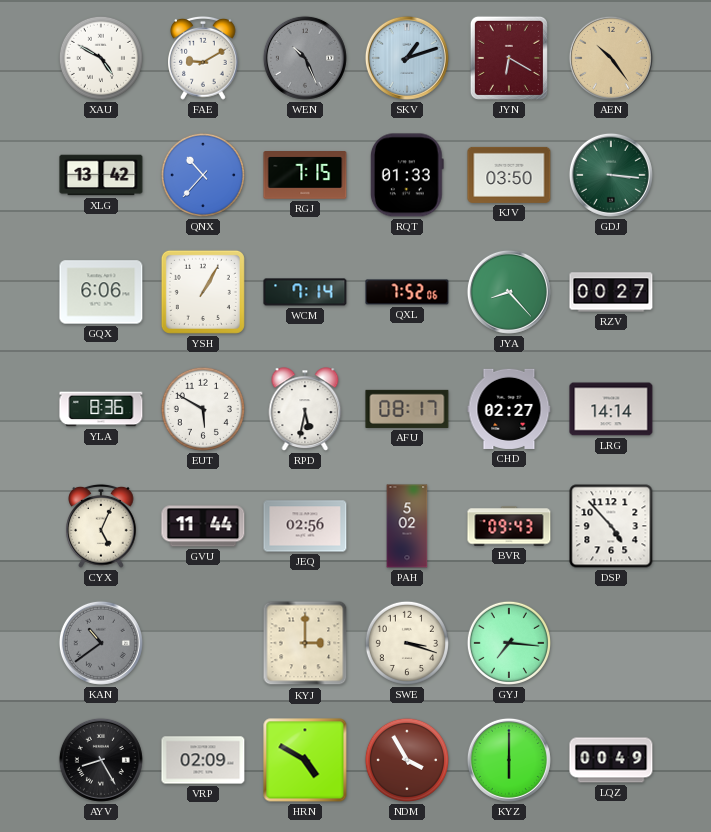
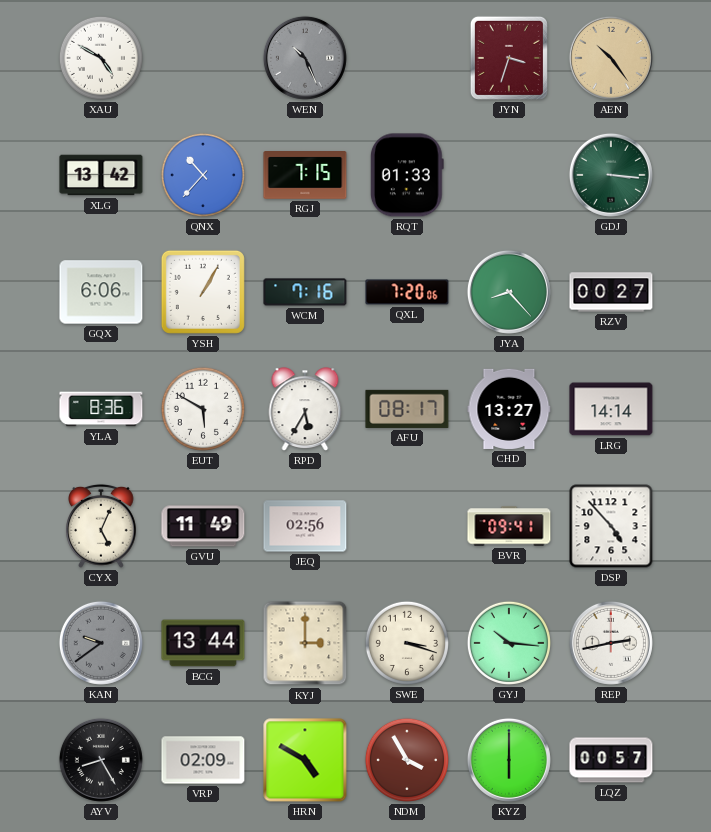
FAE: 9:10 -> none
SKV: 1:12 -> none
JYN: 6:20 -> 3:33
KJV: 03:50 -> none
WCM: 7:14 -> 7:16
QXL: 7:52 -> 7:20
RPD: 5:32 -> 5:35
CHD: 02:27 -> 13:27
GVU: 11:44 -> 11:49
PAH: 5:02 -> none
BVR: 09:43 -> 09:41
KAN: 10:39 -> 9:39
BCG: none -> 13:44
GYJ: 7:16 -> 10:16
REP: none -> 2:43
LQZ: 00:49 -> 00:57
